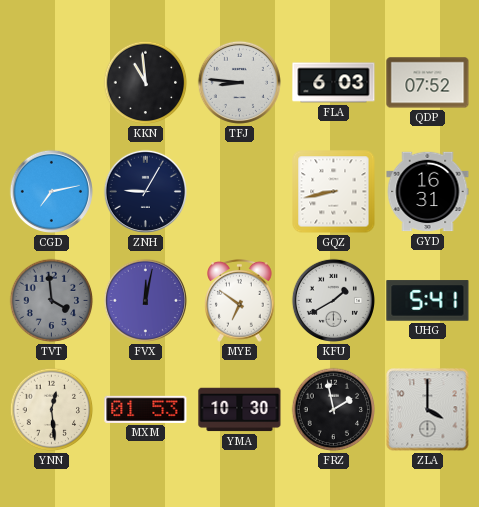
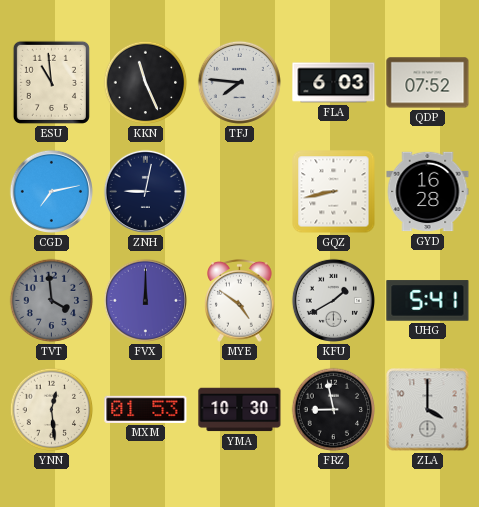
ESU: none -> 10:59
KKN: 10:59 -> 11:26
TFJ: 8:46 -> 7:46
ZNH: 9:05 -> 9:02
GYD: 16:31 -> 16:28
FVX: 12:02 -> 12:00
MYE: 6:51 -> 4:51
FRZ: 1:58 -> 8:58
